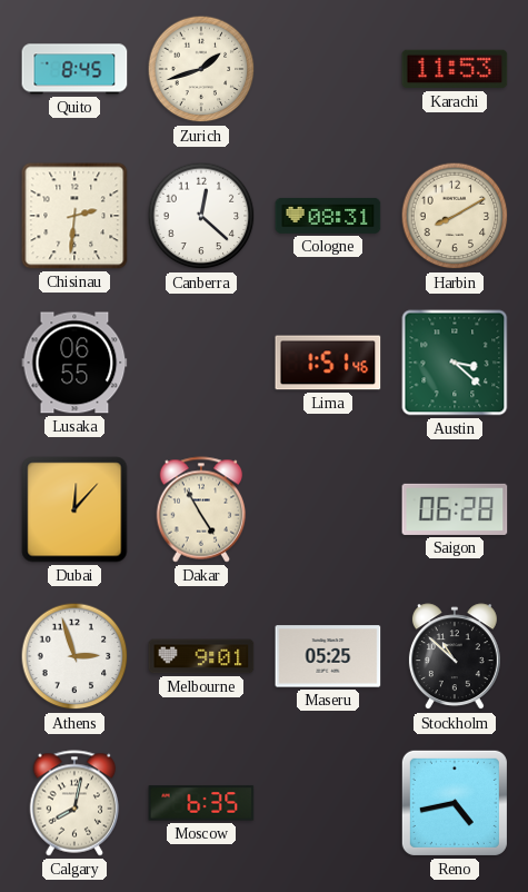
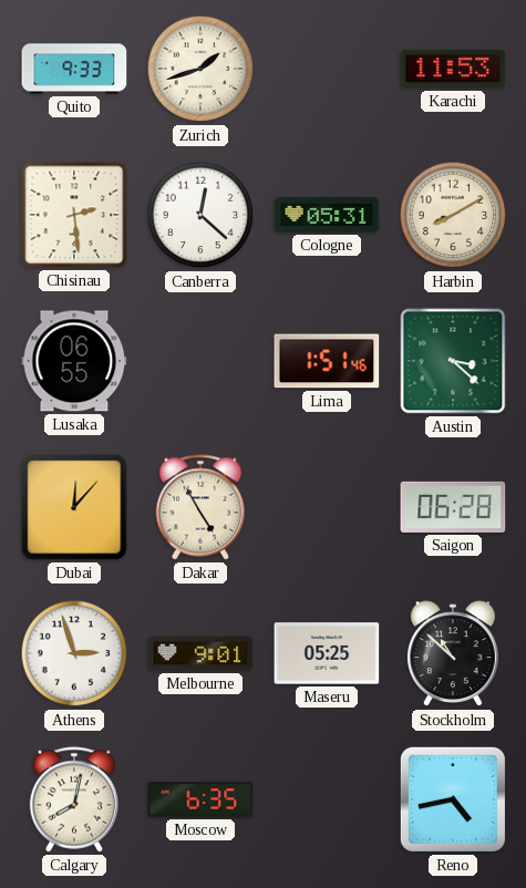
Quito: 8:45 -> 9:33
Chisinau: 2:31 -> 2:29
Cologne: 08:31 -> 05:31
